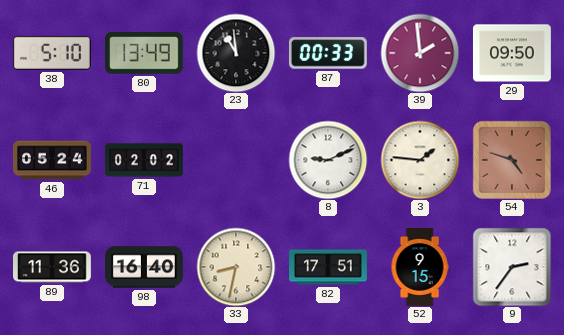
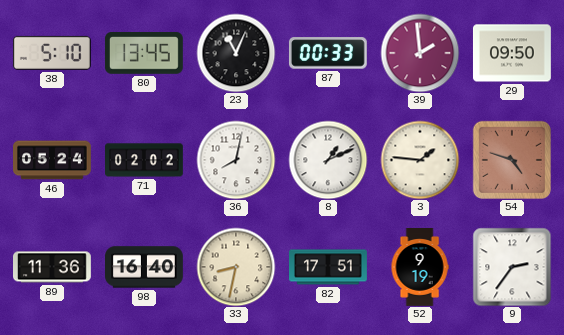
80: 13:49 -> 13:45
23: 10:59 -> 11:04
36: none -> 8:02
8: 9:11 -> 1:11
52: 9:15 -> 9:19
